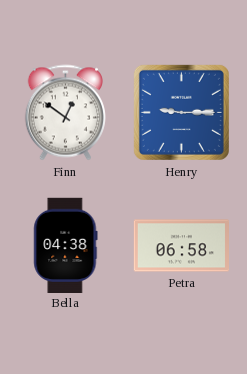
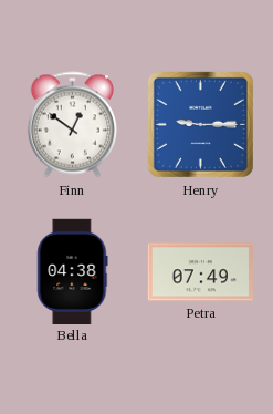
Petra: 06:58 -> 07:49
